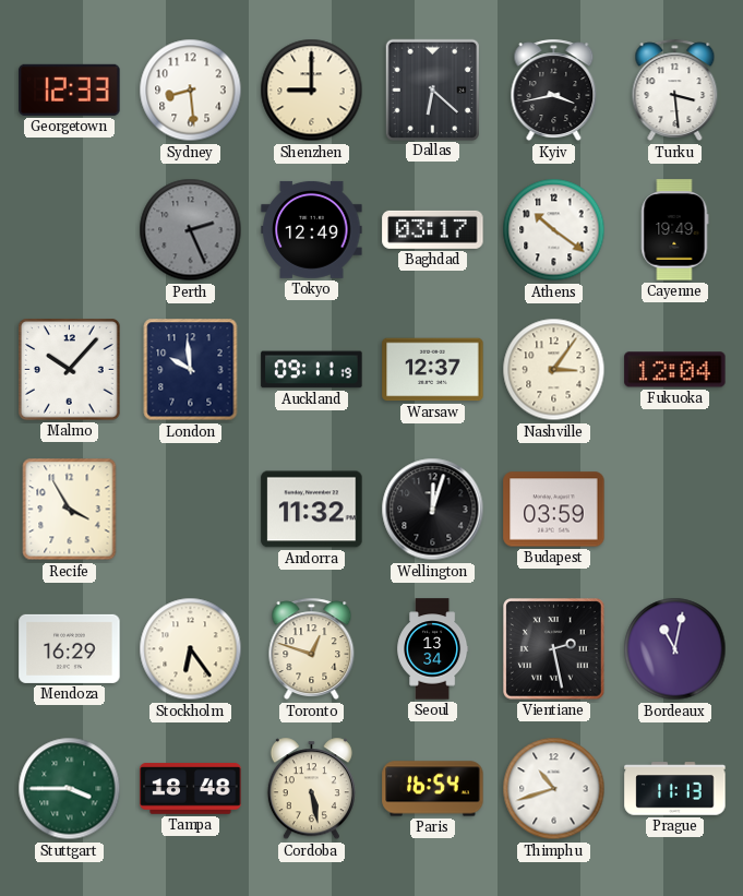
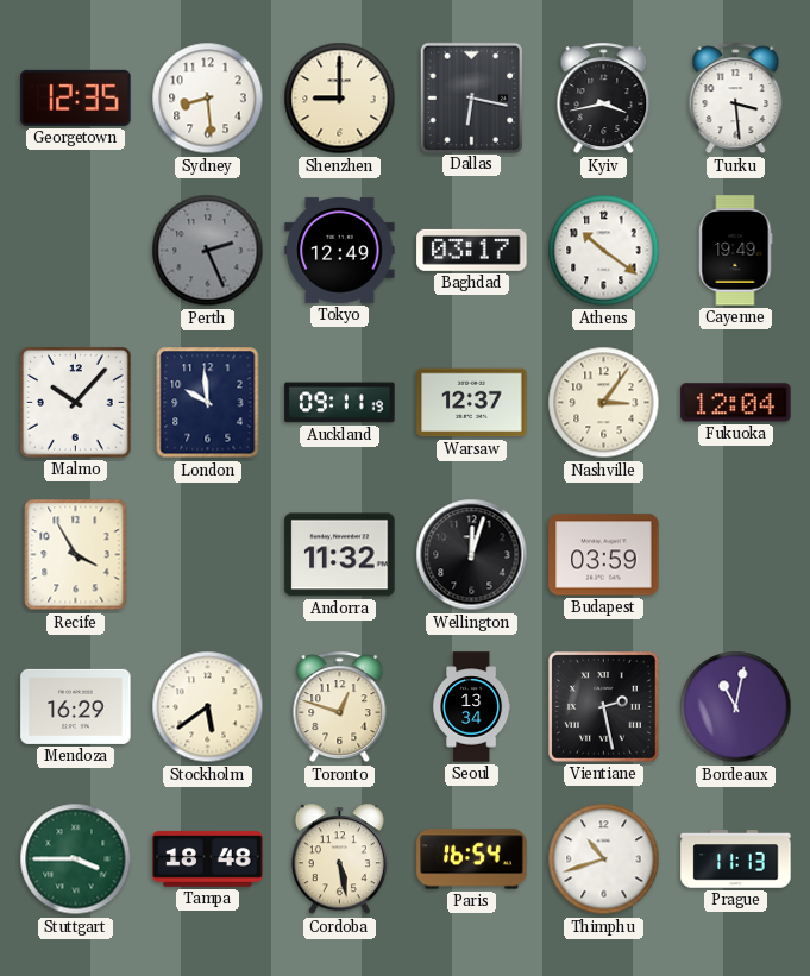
Georgetown: 12:33 -> 12:35
Dallas: 6:22 -> 6:17
Stockholm: 6:24 -> 5:39
